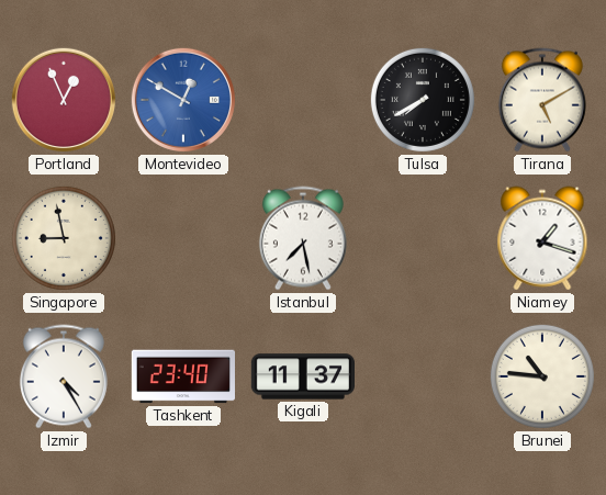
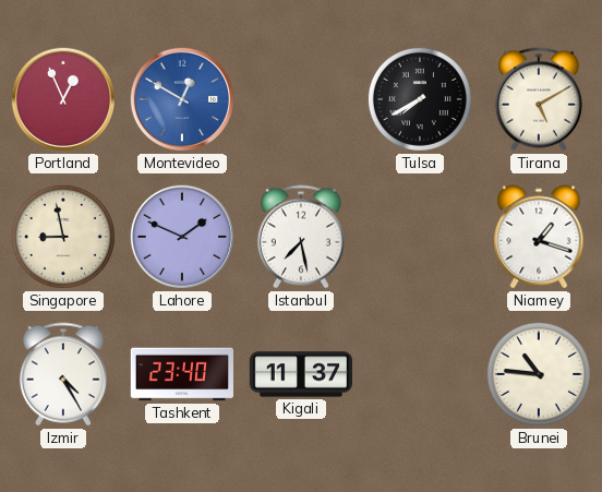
Lahore: none -> 1:49
